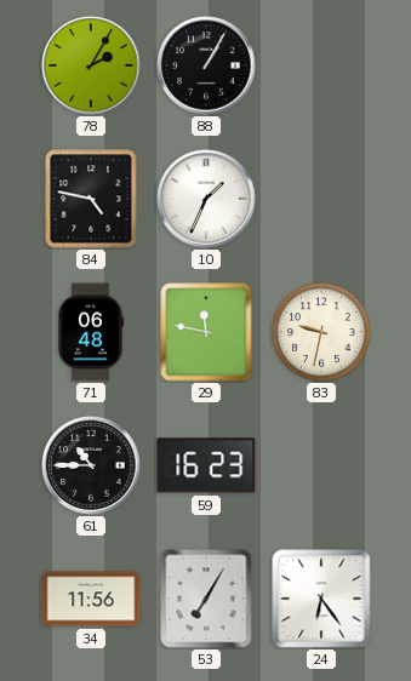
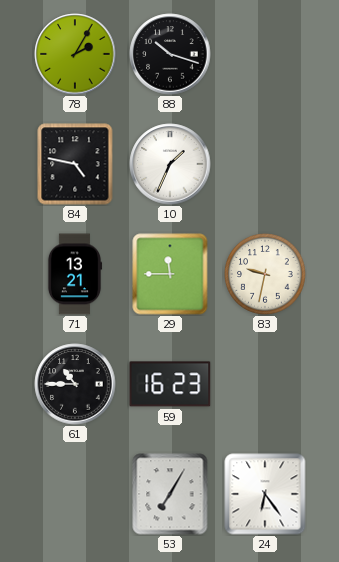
88: 1:05 -> 10:18
71: 06:48 -> 13:21
29: 11:47 -> 11:45
34: 11:56 -> none
